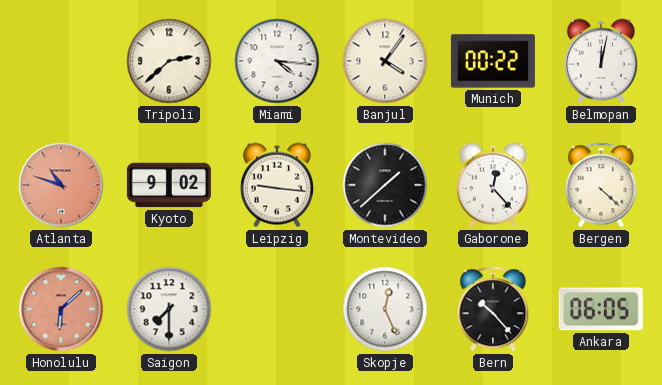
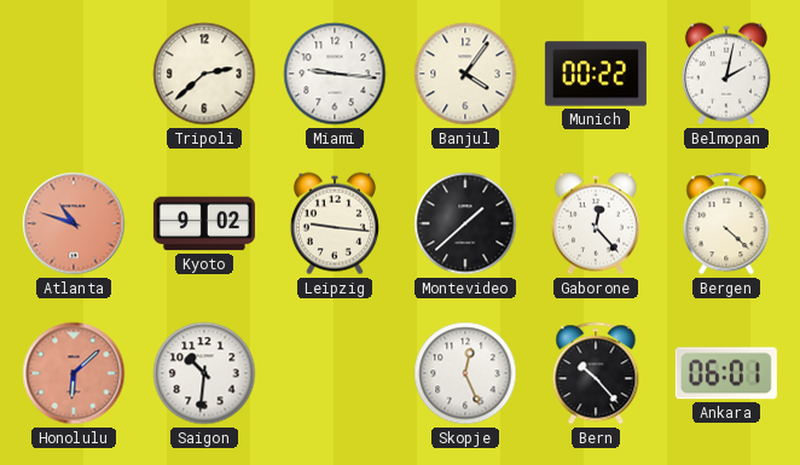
Miami: 4:16 -> 9:16
Belmopan: 12:02 -> 2:02
Saigon: 7:30 -> 10:31
Ankara: 06:05 -> 06:01
